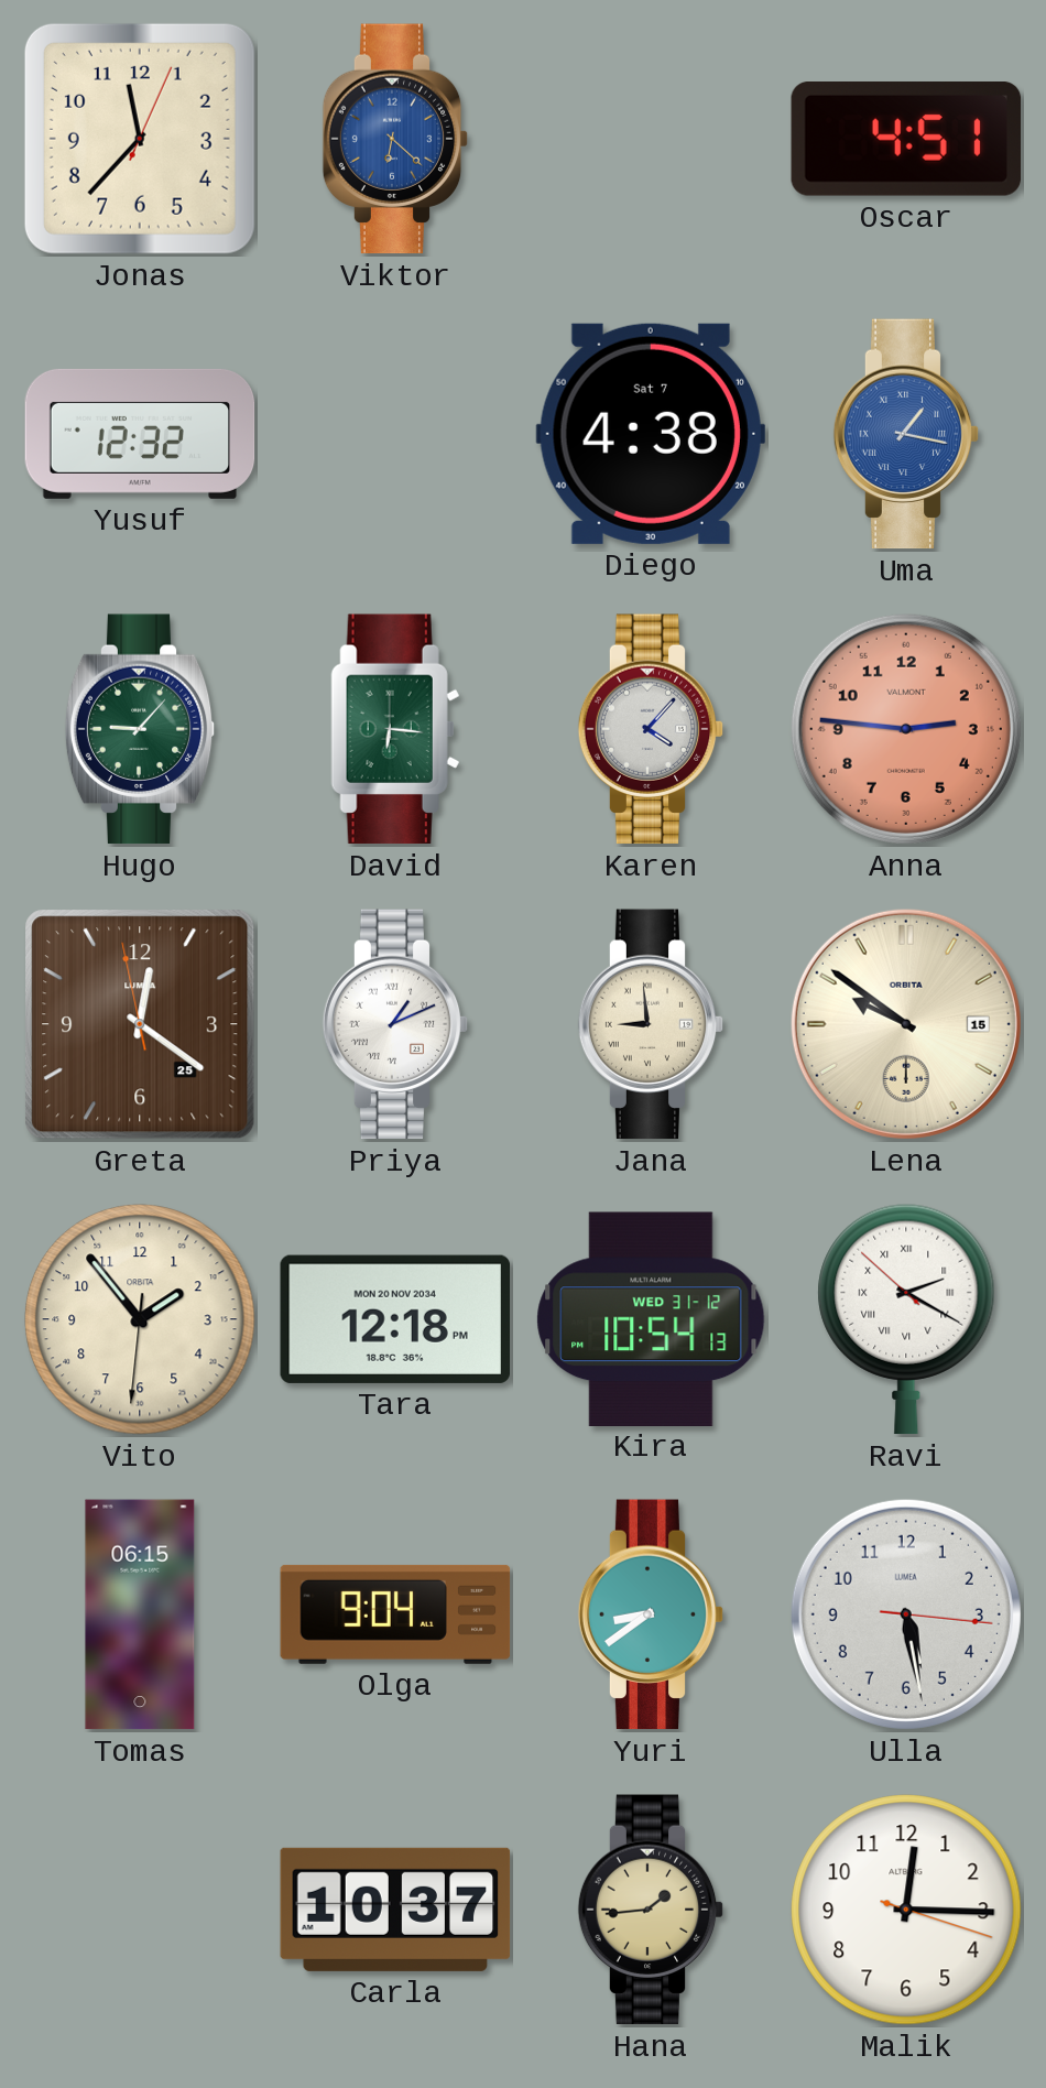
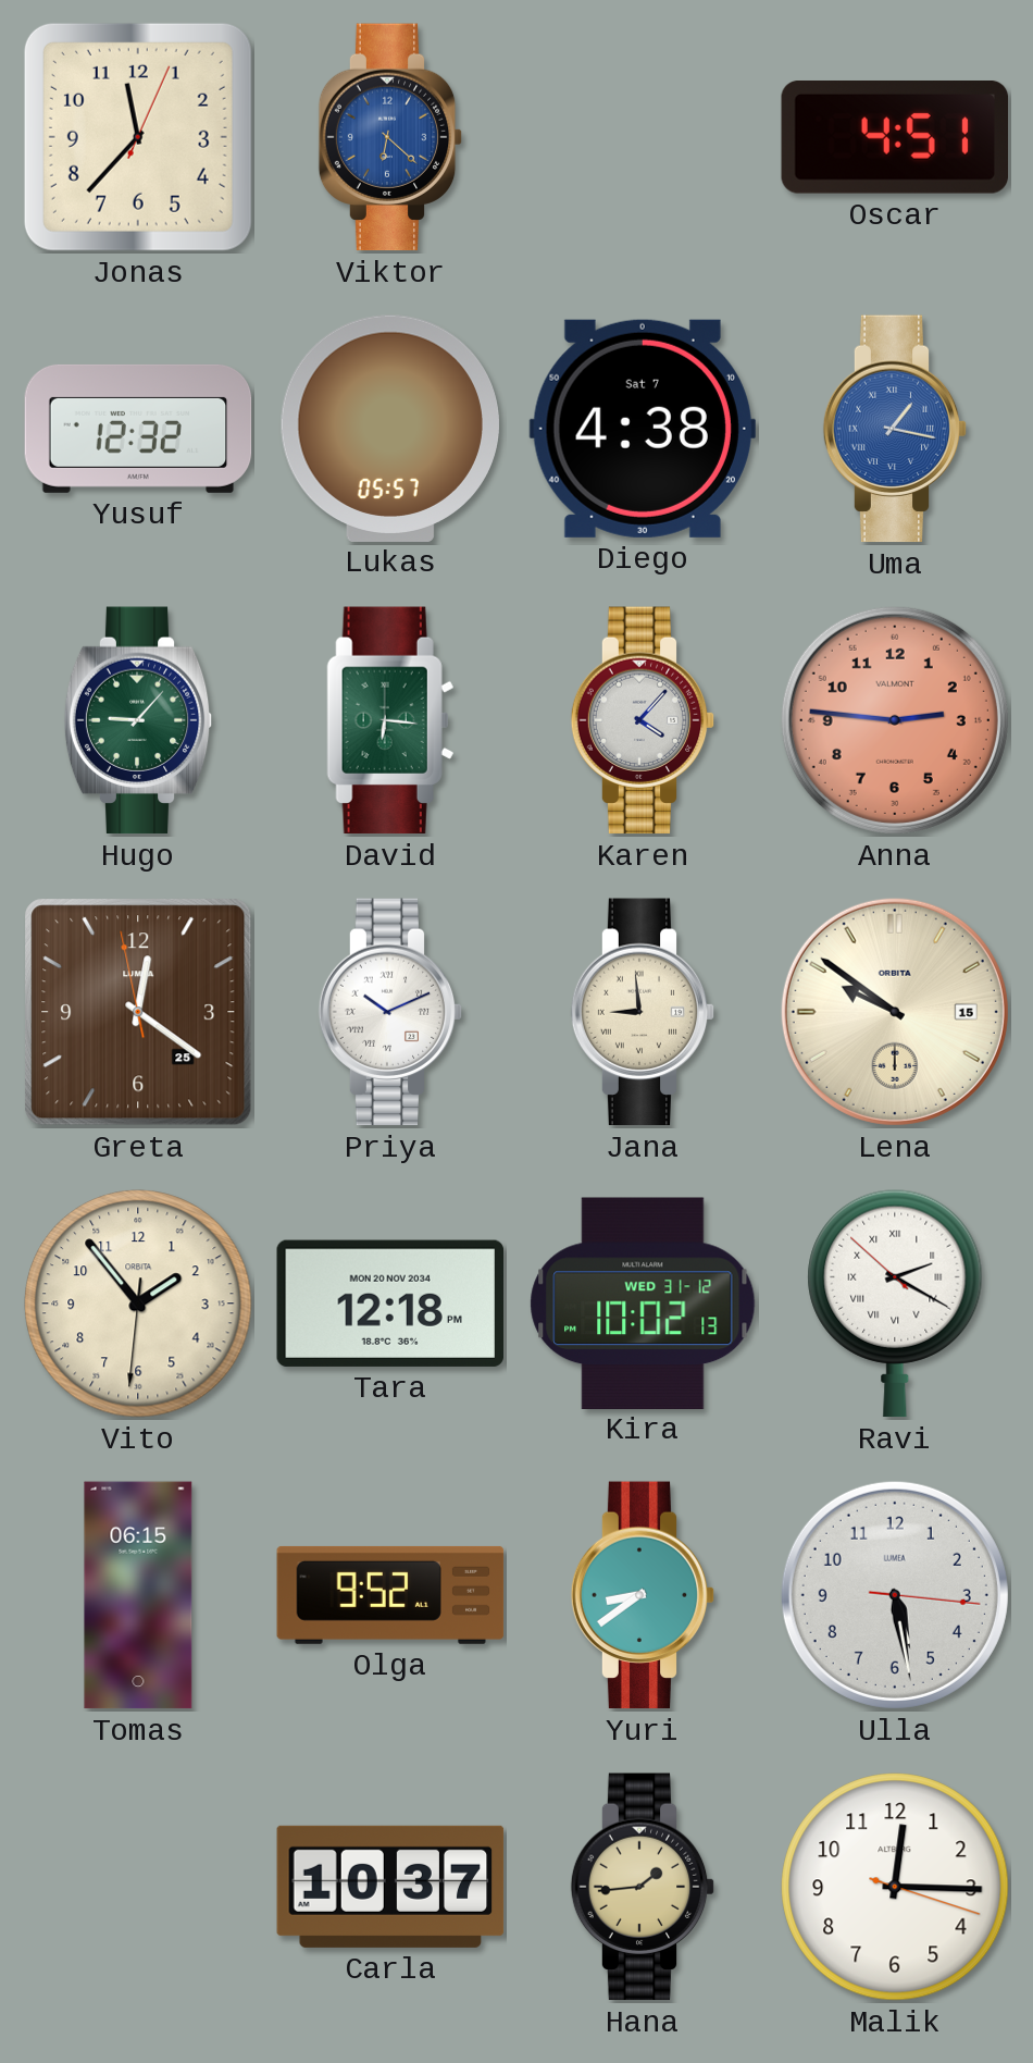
Lukas: none -> 05:57
Priya: 1:11 -> 10:11
Kira: 10:54 -> 10:02
Olga: 9:04 -> 9:52
